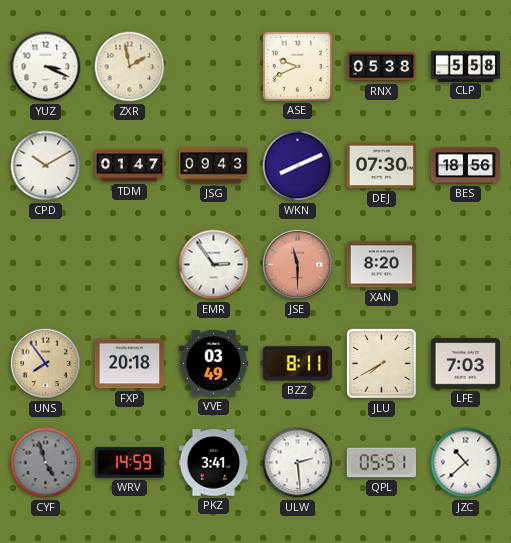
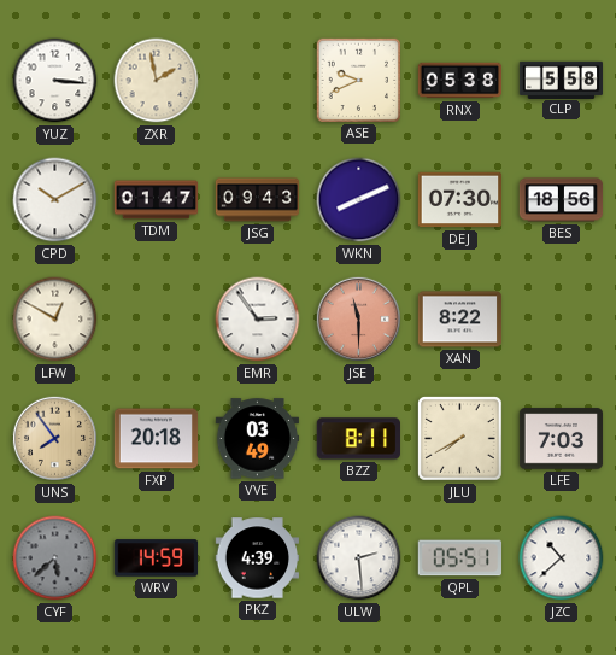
YUZ: 3:19 -> 3:16
LFW: none -> 12:50
XAN: 8:20 -> 8:22
CYF: 4:57 -> 5:38
PKZ: 3:41 -> 4:39
